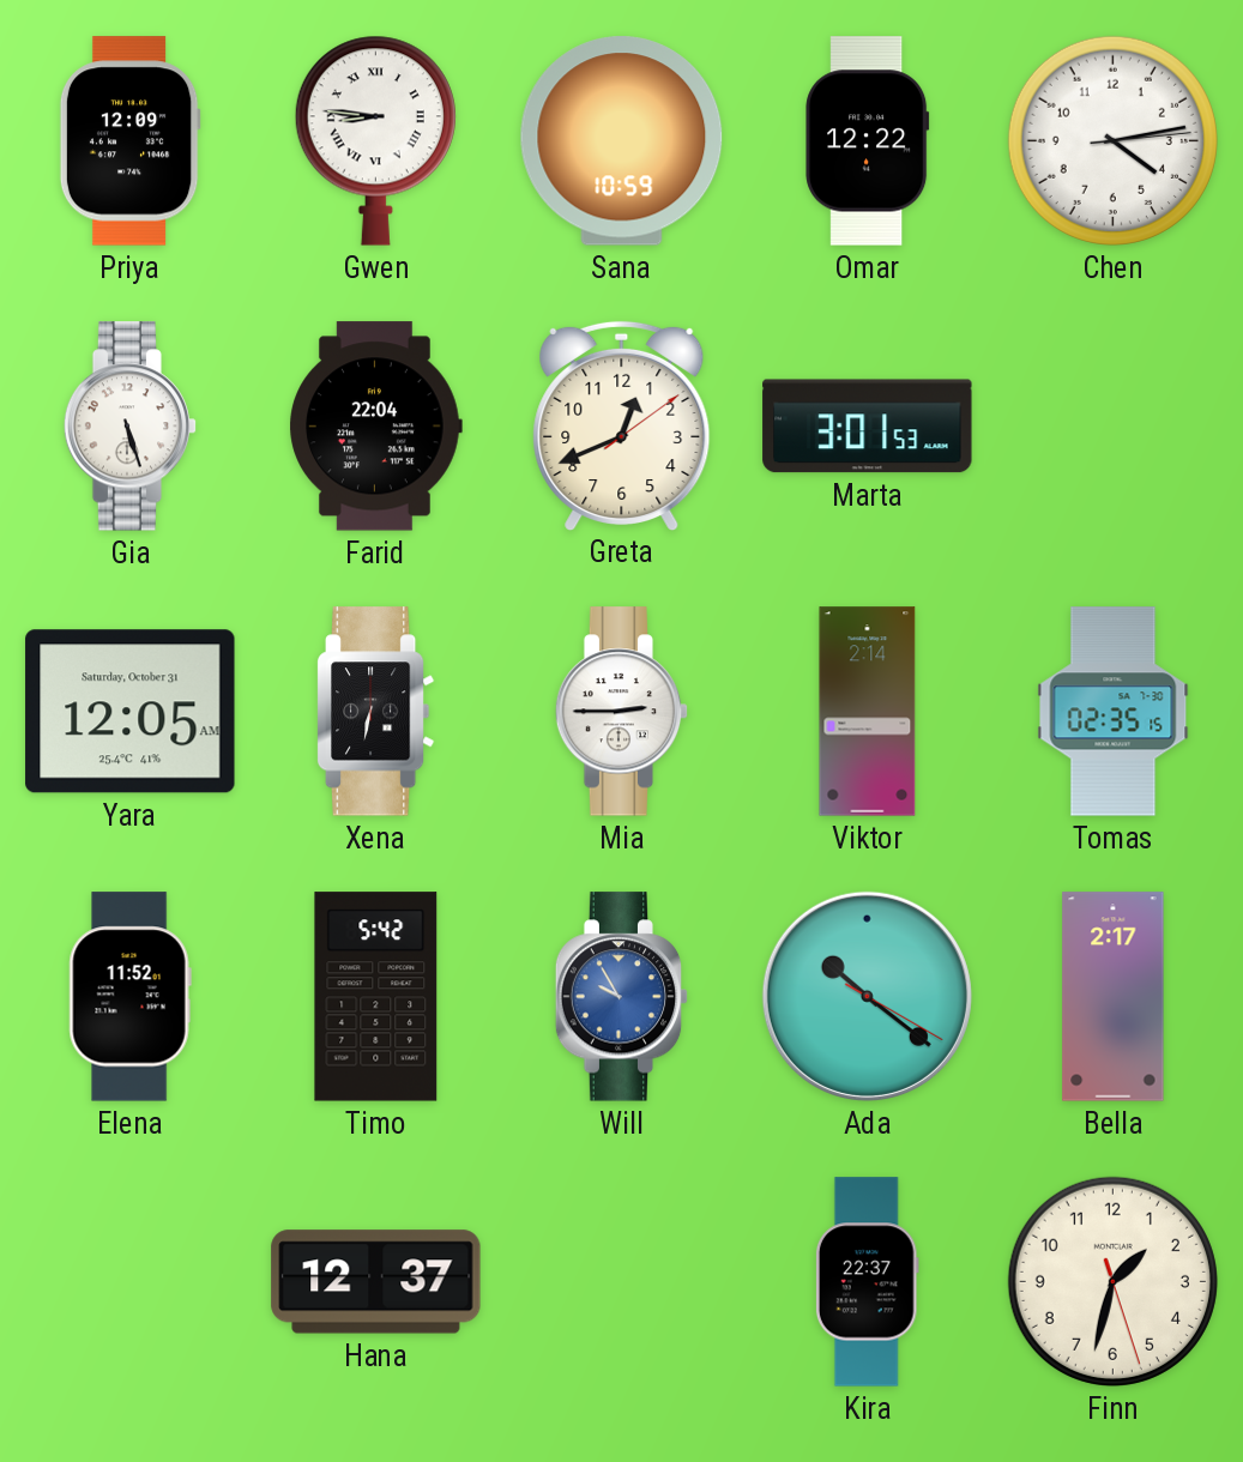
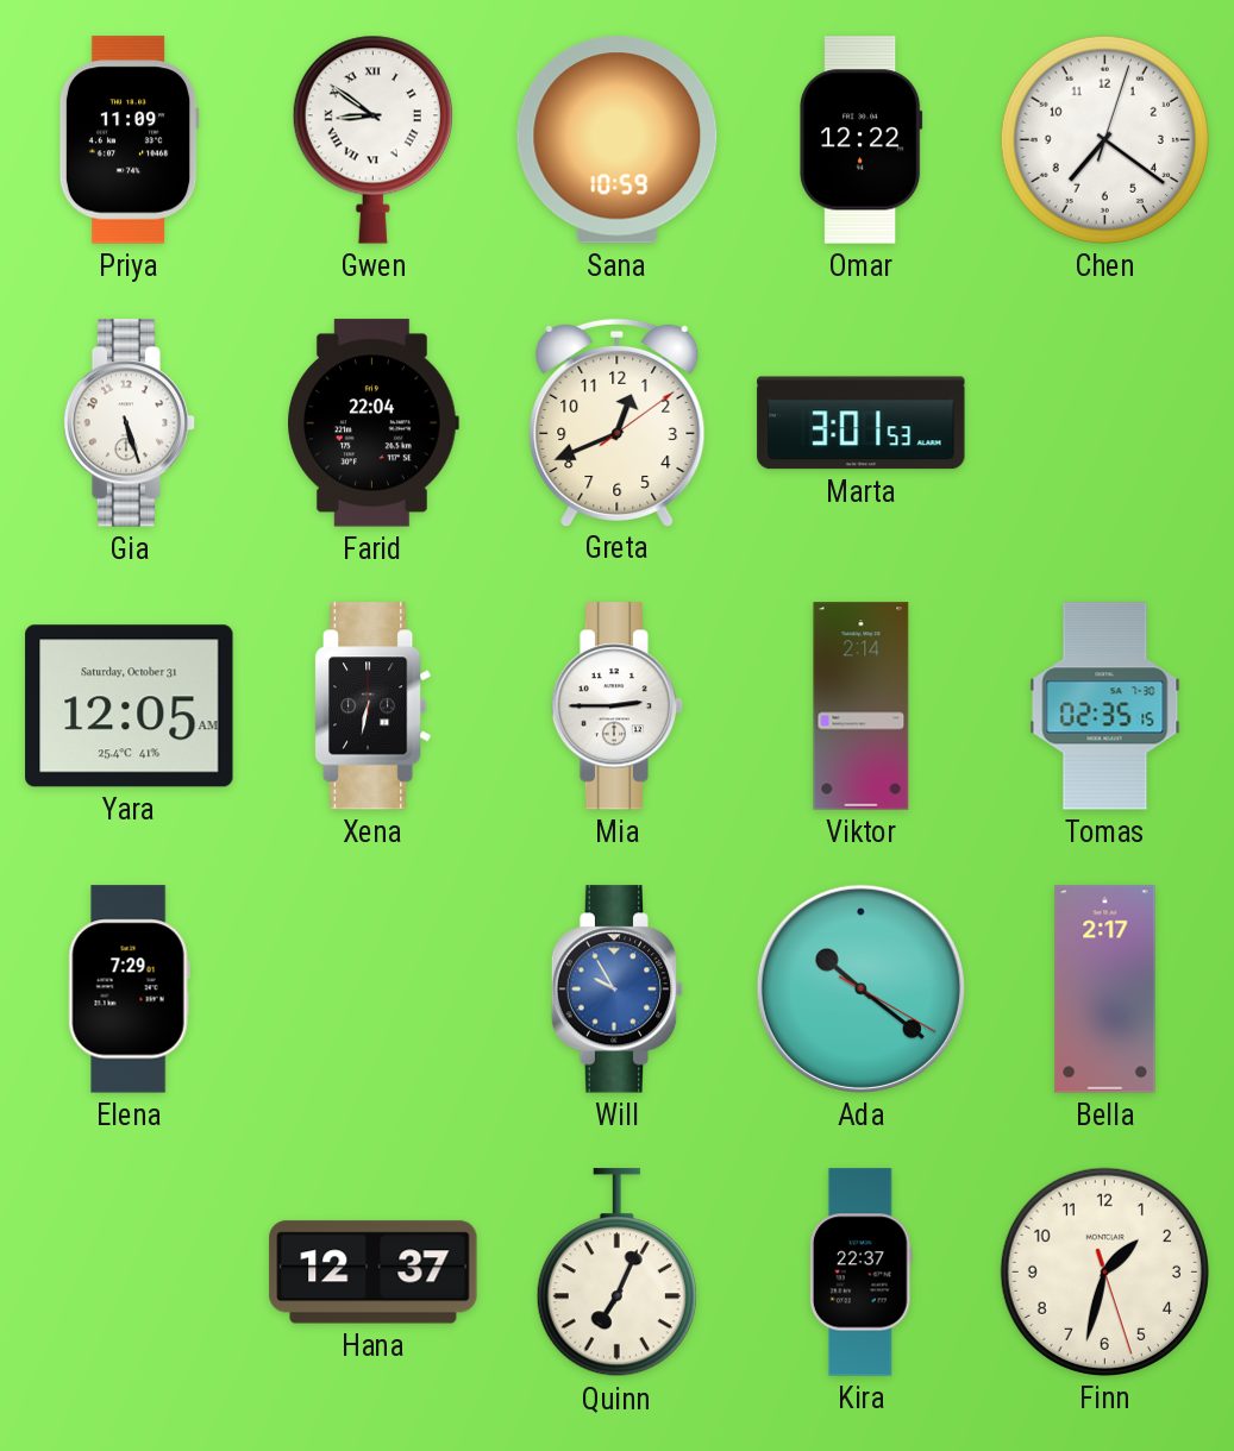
Priya: 12:09 -> 11:09
Gwen: 8:46 -> 8:51
Chen: 4:13 -> 7:21
Elena: 11:52 -> 7:29
Timo: 5:42 -> none
Quinn: none -> 7:04
